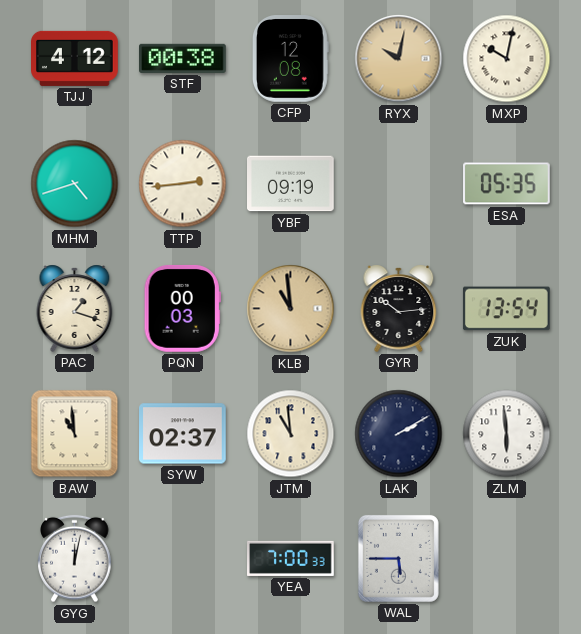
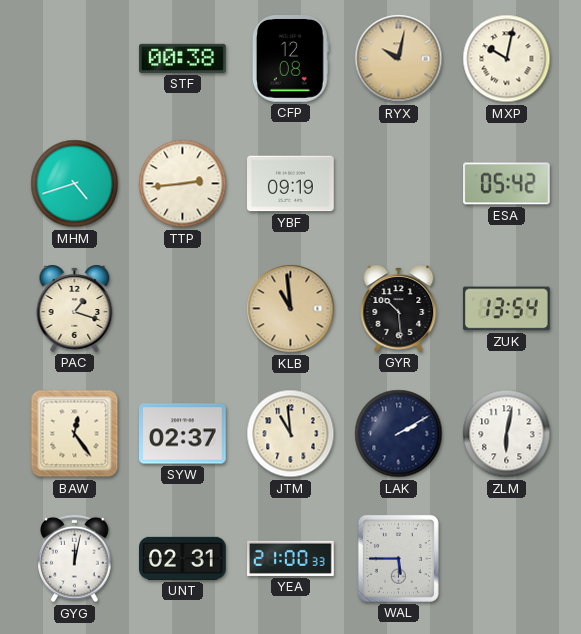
TJJ: 4:12 -> none
ESA: 05:35 -> 05:42
PQN: 00:03 -> none
GYR: 10:14 -> 10:29
BAW: 10:59 -> 12:24
ZLM: 5:59 -> 6:02
UNT: none -> 02:31
YEA: 7:00 -> 21:00
